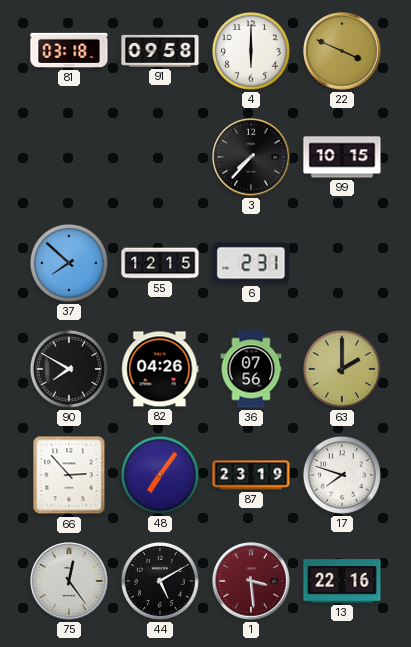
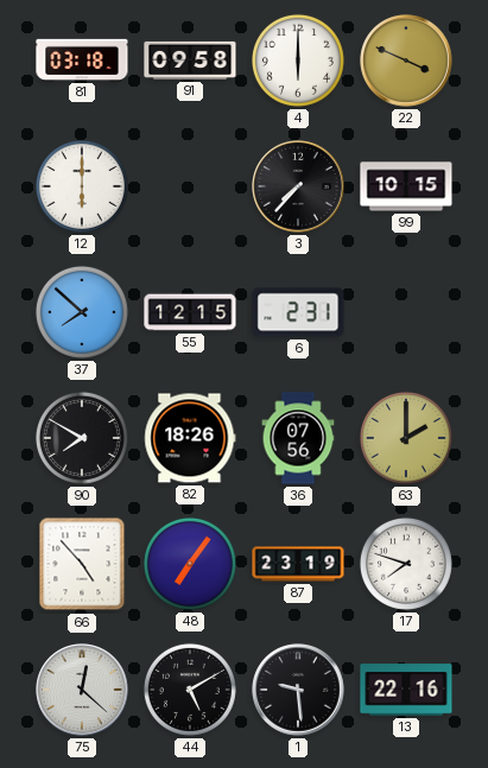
12: none -> 6:00
82: 04:26 -> 18:26
66: 2:53 -> 4:53
75: 12:24 -> 12:22
1: 3:29 -> 9:29
1 dial: burgundy -> black
